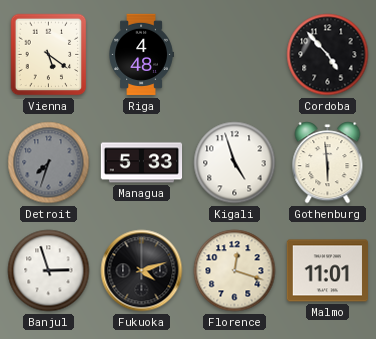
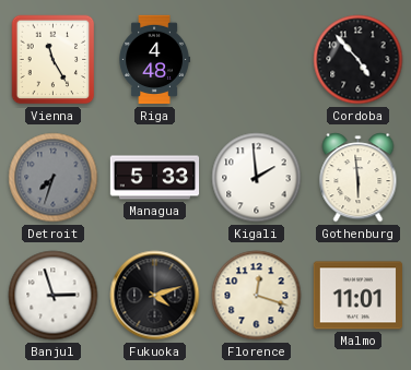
Vienna: 5:21 -> 11:25
Kigali: 4:57 -> 1:59
